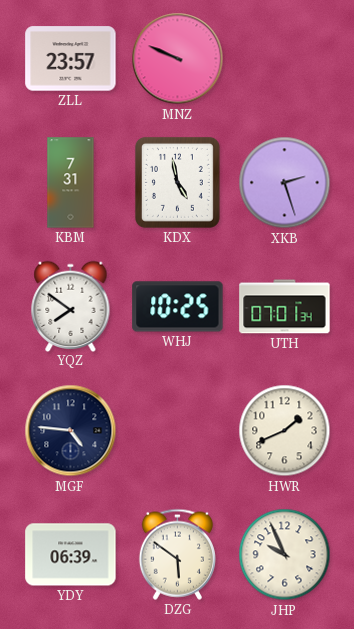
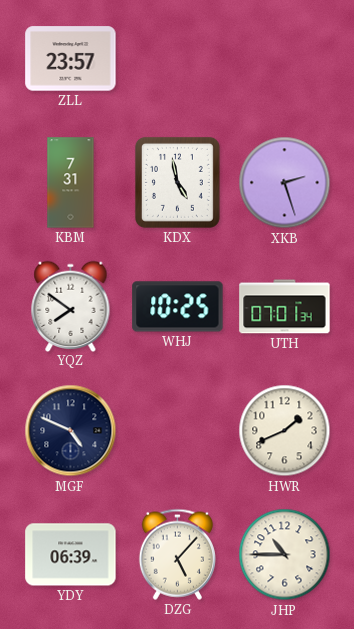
MNZ: 9:49 -> none
MGF: 4:46 -> 4:49
DZG: 5:51 -> 5:07
JHP: 9:56 -> 10:45
